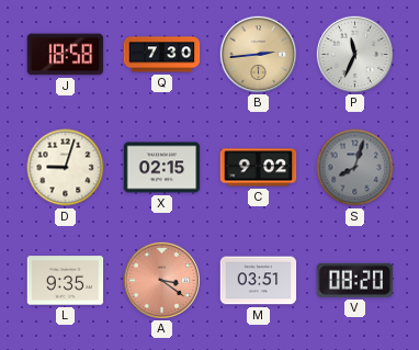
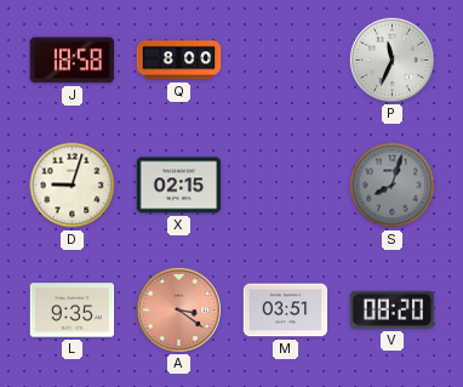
Q: 7:30 -> 8:00
B: 2:44 -> none
C: 9:02 -> none
